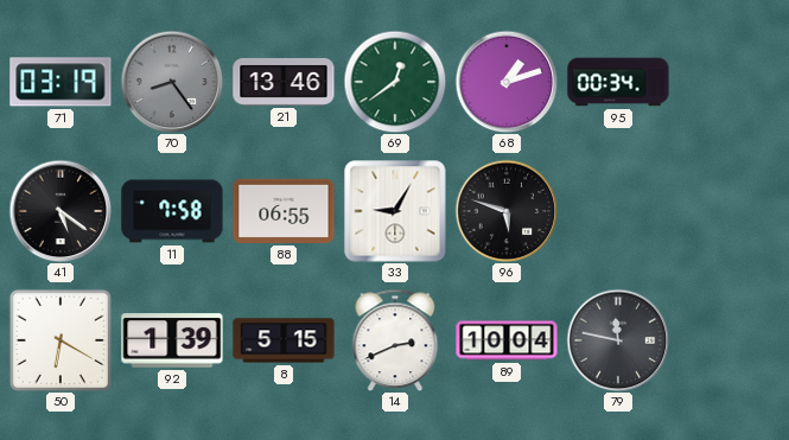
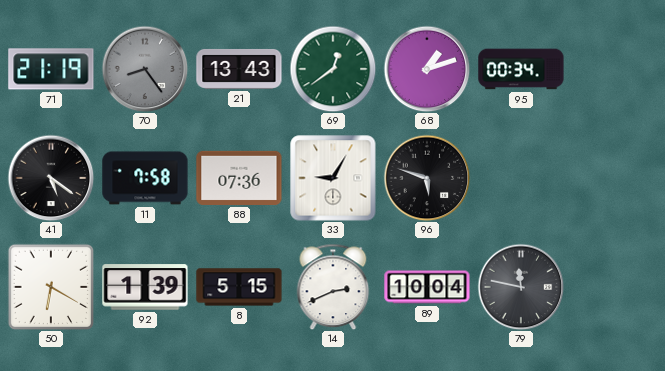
71: 03:19 -> 21:19
21: 13:46 -> 13:43
88: 06:55 -> 07:36
